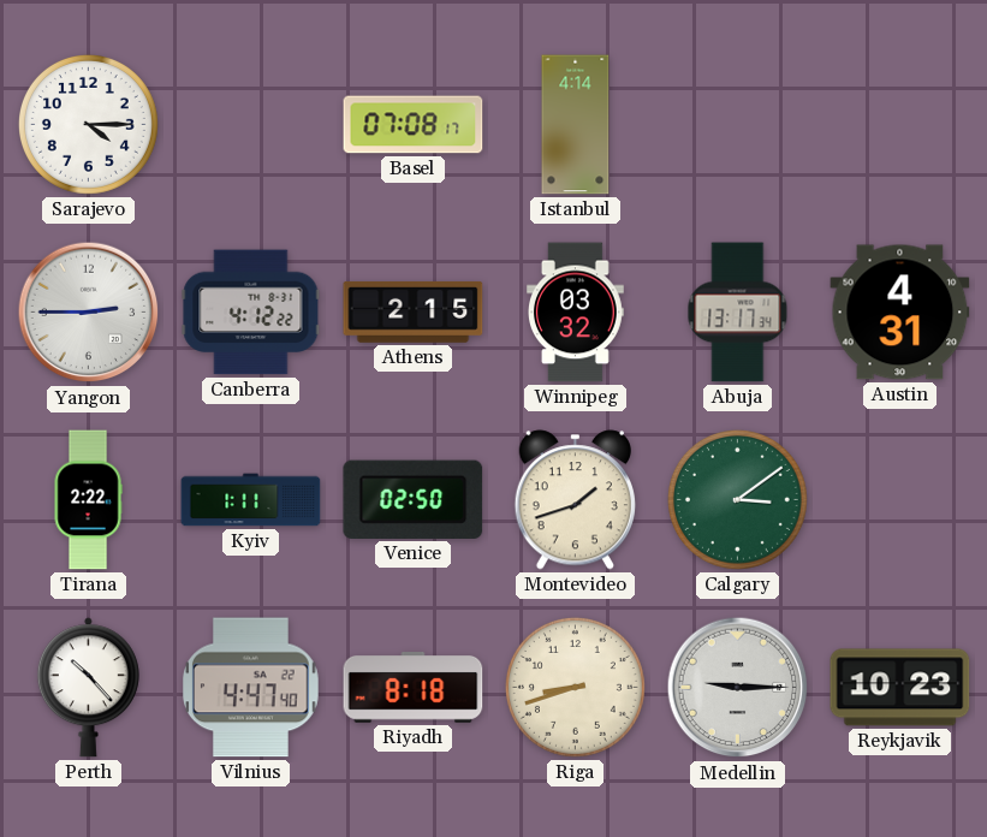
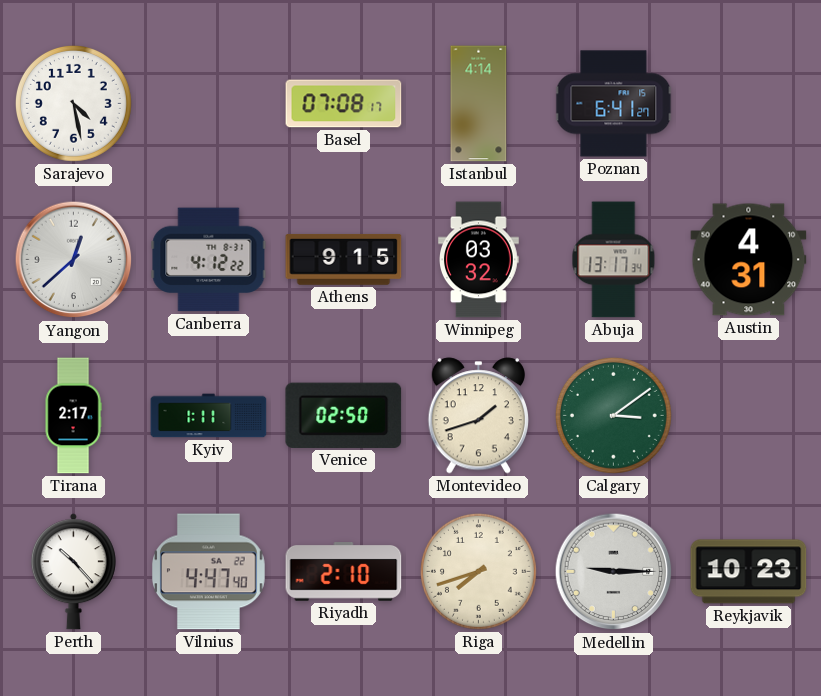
Sarajevo: 4:15 -> 4:28
Poznan: none -> 6:41
Yangon: 2:45 -> 12:38
Athens: 2:15 -> 9:15
Tirana: 2:22 -> 2:17
Riyadh: 8:18 -> 2:10
Riga: 8:42 -> 7:42
